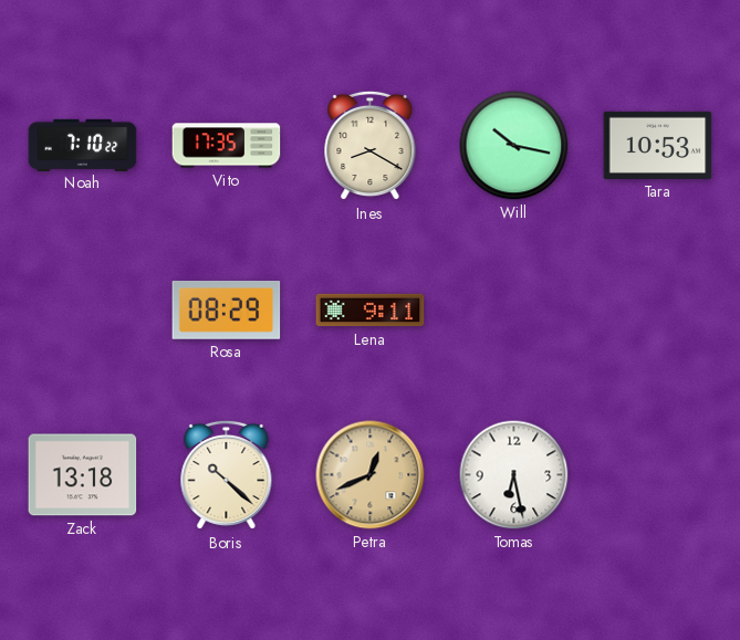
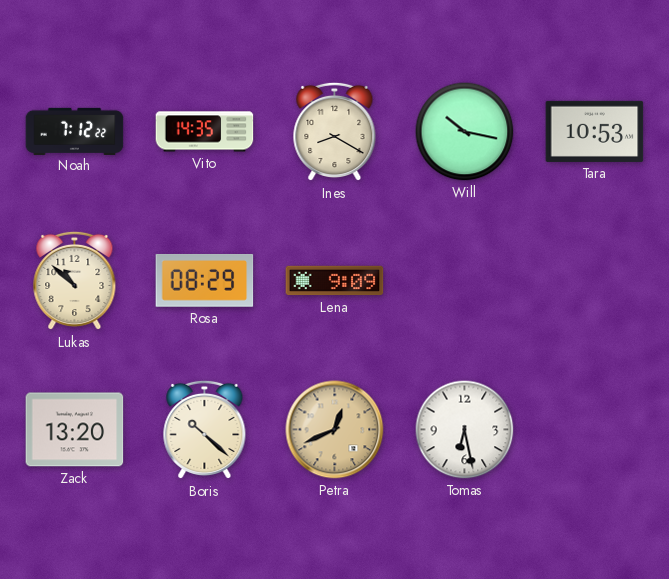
Noah: 7:10 -> 7:12
Vito: 17:35 -> 14:35
Lukas: none -> 10:52
Lena: 9:11 -> 9:09
Zack: 13:18 -> 13:20
